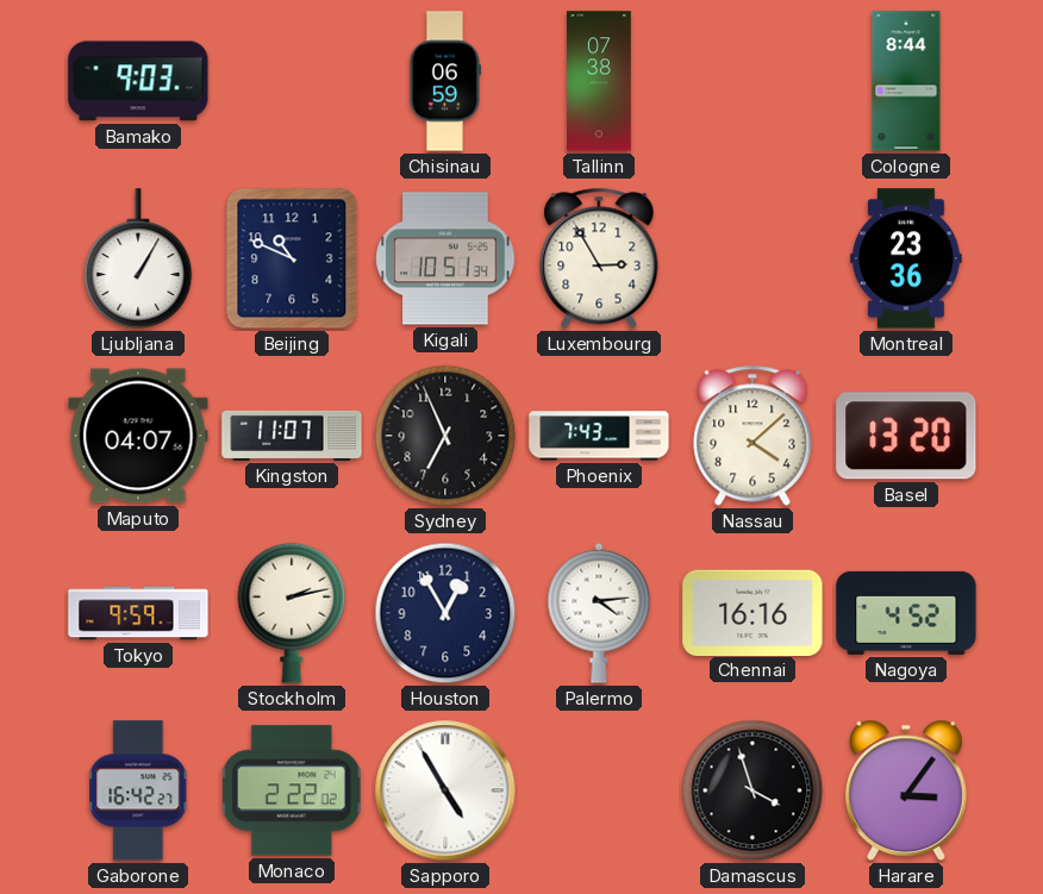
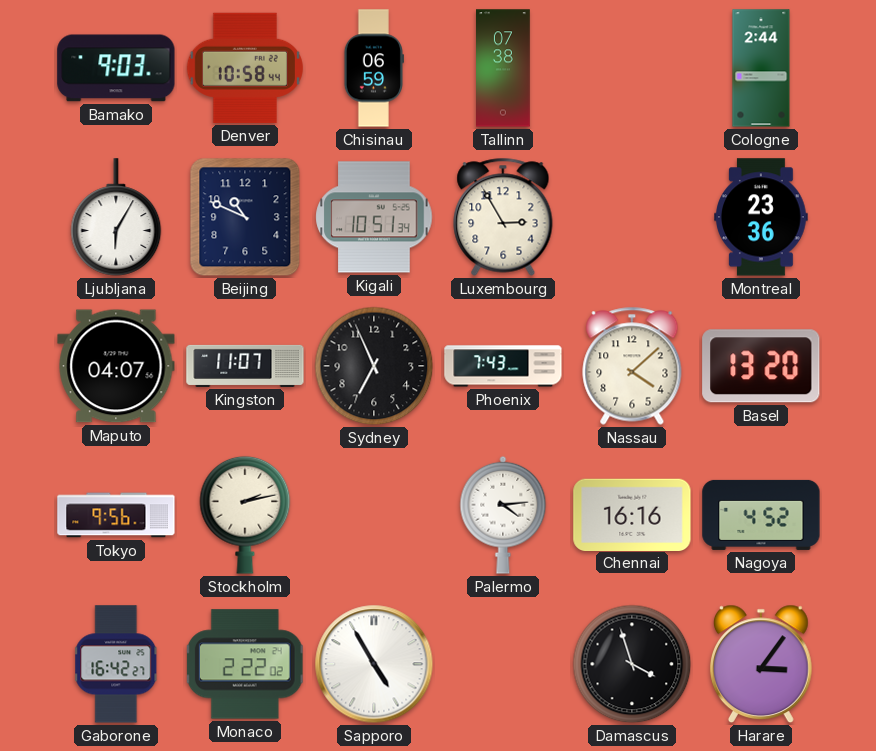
Denver: none -> 10:58
Cologne: 8:44 -> 2:44
Ljubljana: 1:05 -> 6:05
Tokyo: 9:59 -> 9:56
Houston: 12:55 -> none
